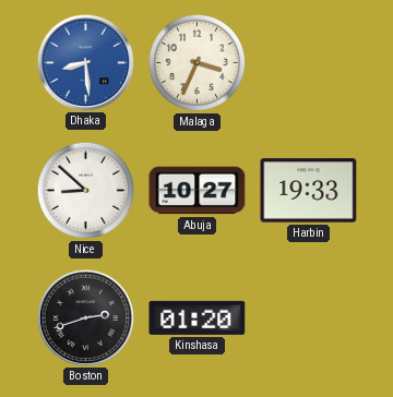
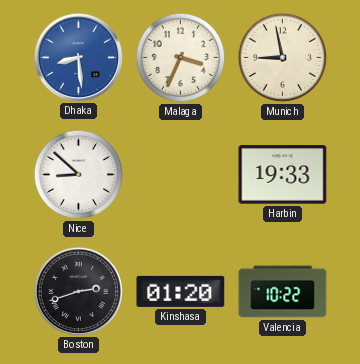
Munich: none -> 8:58
Abuja: 10:27 -> none
Valencia: none -> 10:22
